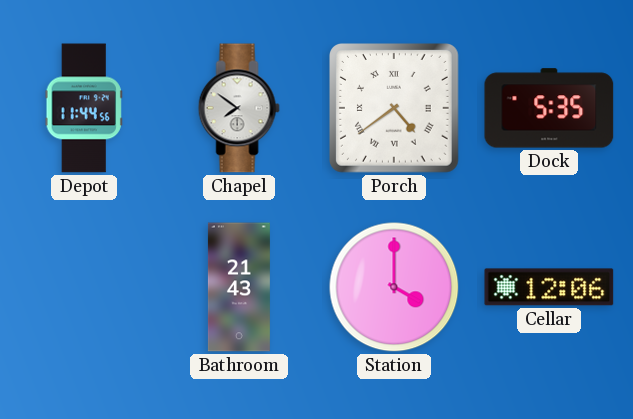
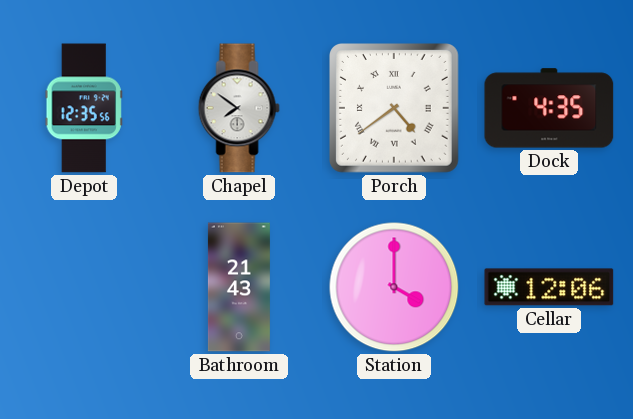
Depot: 11:44 -> 12:35
Dock: 5:35 -> 4:35
